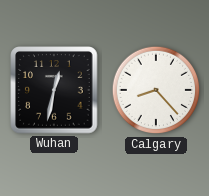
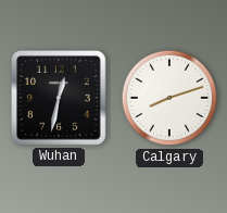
Calgary: 8:23 -> 8:12
